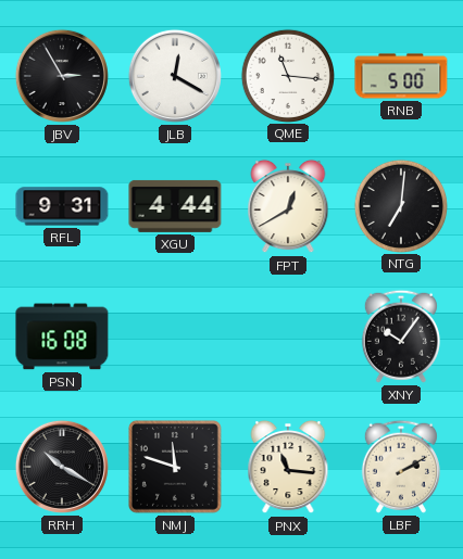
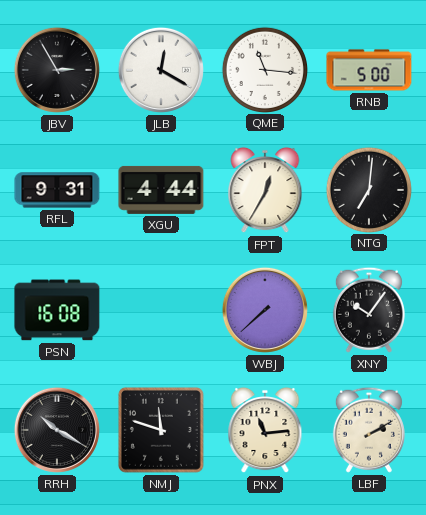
FPT: 12:40 -> 12:35
WBJ: none -> 7:38
PNX: 11:16 -> 11:14
